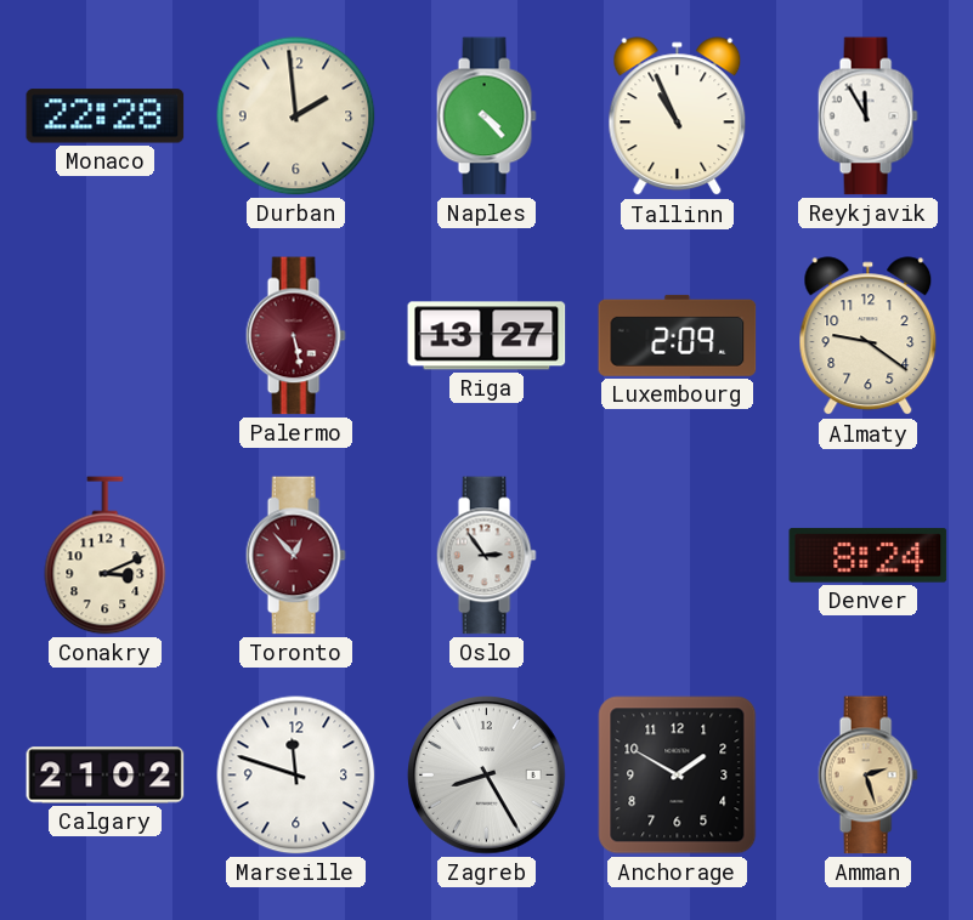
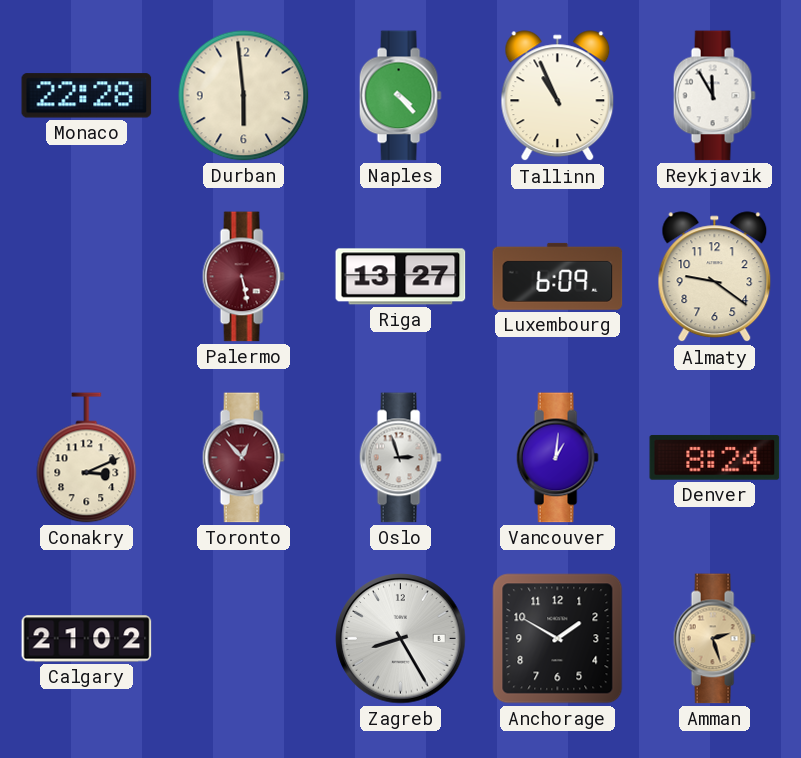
Durban: 1:59 -> 5:59
Luxembourg: 2:09 -> 6:09
Oslo: 2:54 -> 2:57
Vancouver: none -> 1:01
Marseille: 11:48 -> none
